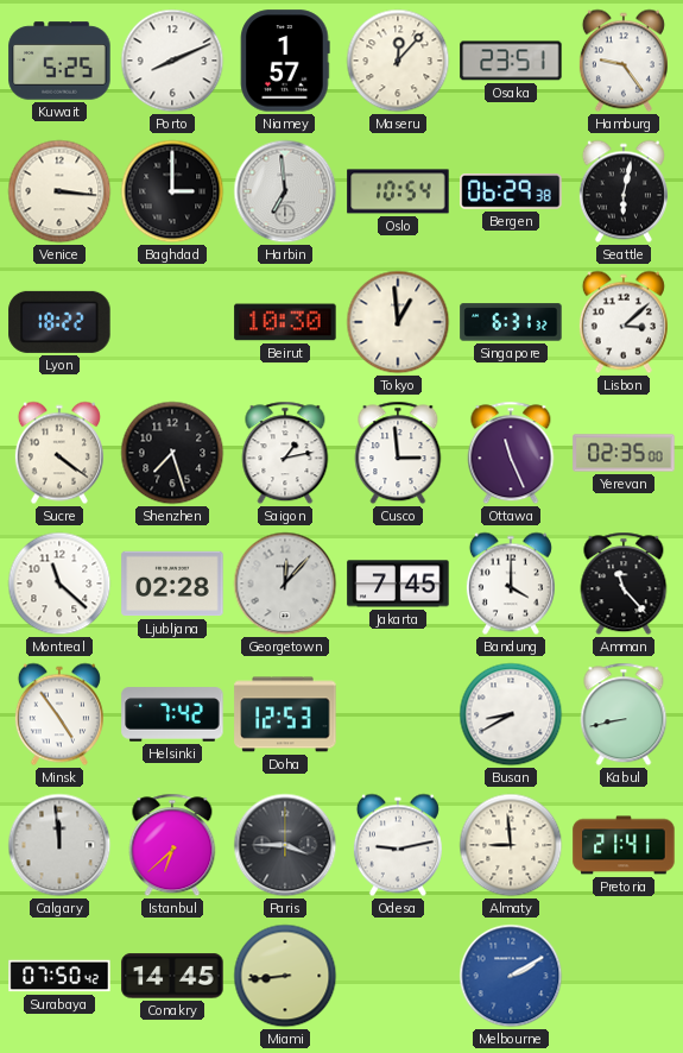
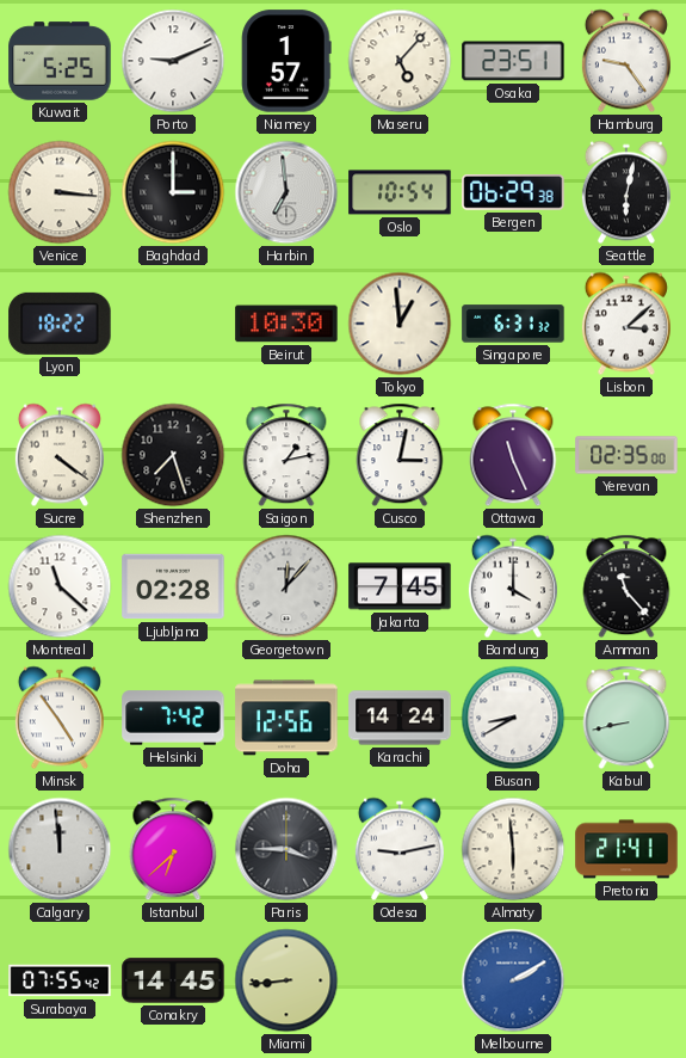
Porto: 8:11 -> 9:11
Maseru: 12:07 -> 5:07
Cusco: 2:59 -> 3:02
Doha: 12:53 -> 12:56
Karachi: none -> 14:24
Almaty: 8:59 -> 5:59
Surabaya: 07:50 -> 07:55
